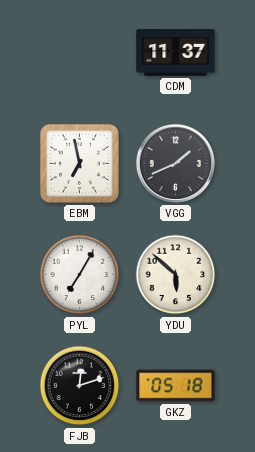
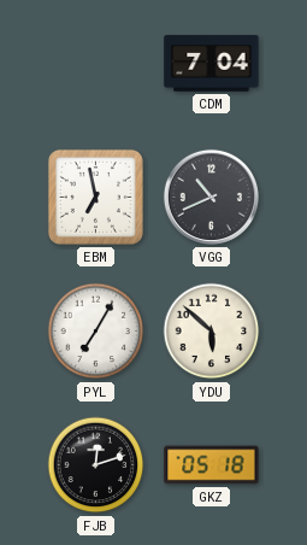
CDM: 11:37 -> 7:04
VGG: 1:41 -> 10:41
